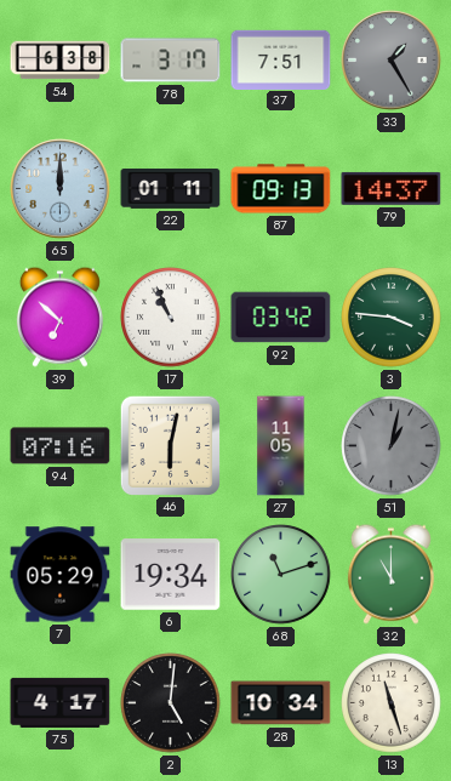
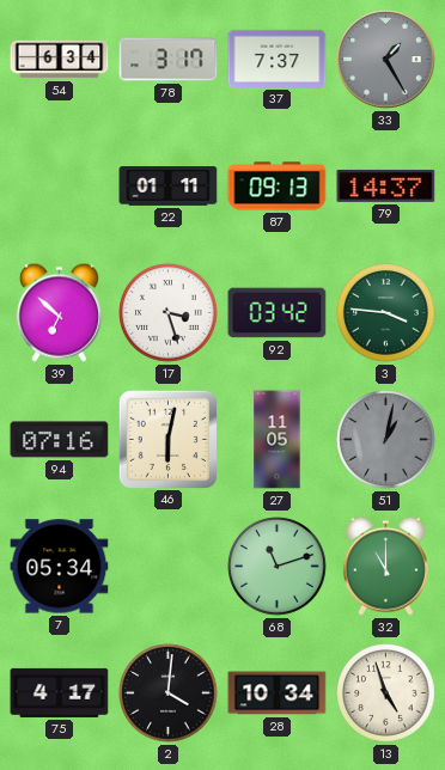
54: 6:38 -> 6:34
37: 7:51 -> 7:37
65: 12:00 -> none
17: 10:56 -> 3:27
7: 05:29 -> 05:34
6: 19:34 -> none
2: 5:01 -> 4:01
13: 11:27 -> 4:57
